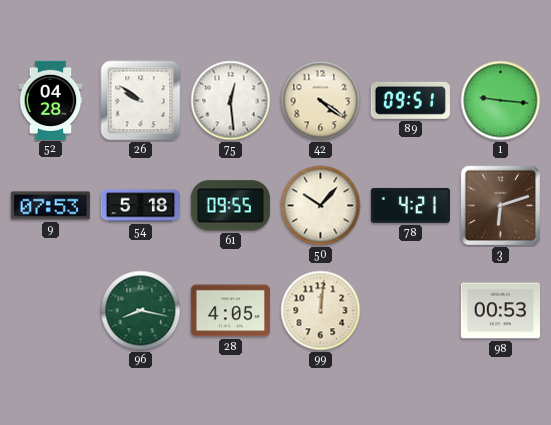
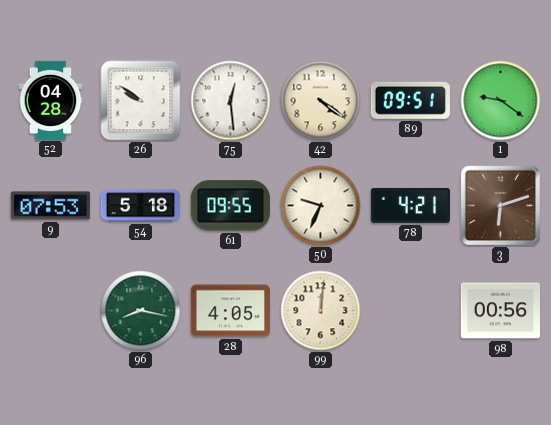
1: 9:16 -> 9:21
50: 10:07 -> 9:34
98: 00:53 -> 00:56
